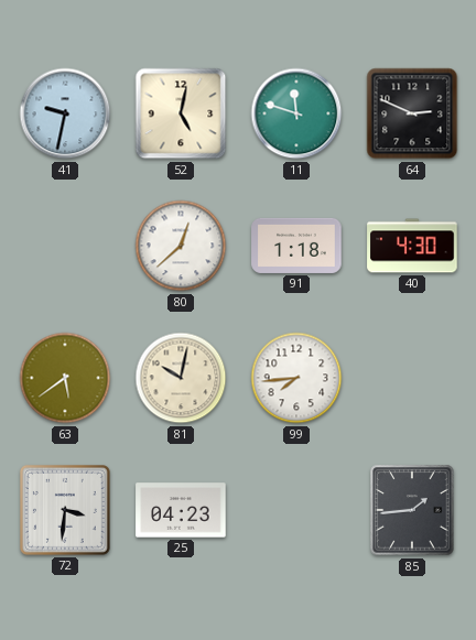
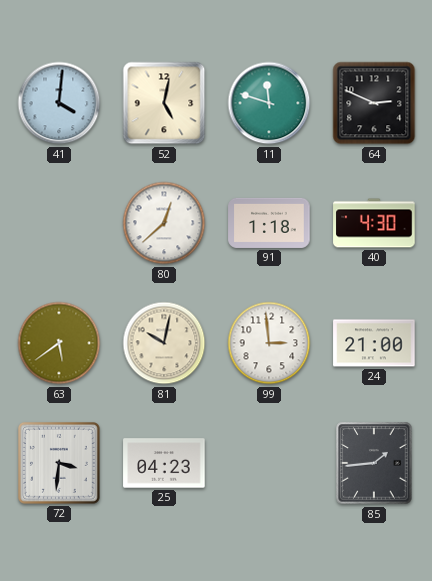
41: 9:32 -> 4:01
99: 7:44 -> 2:59
24: none -> 21:00
